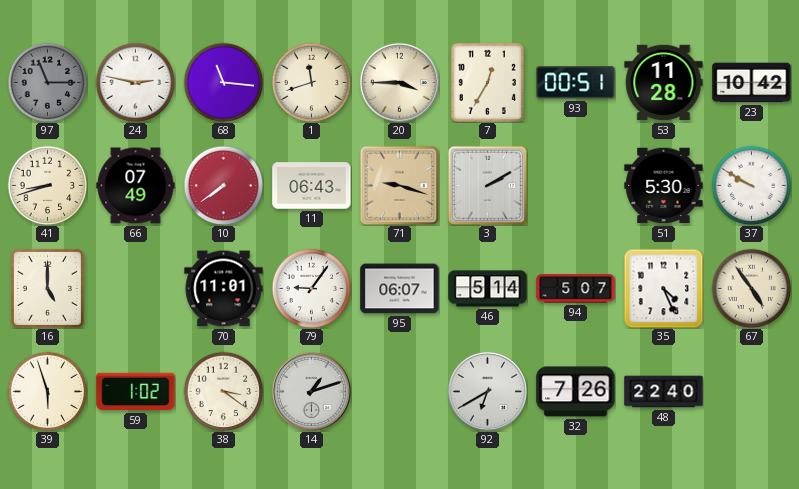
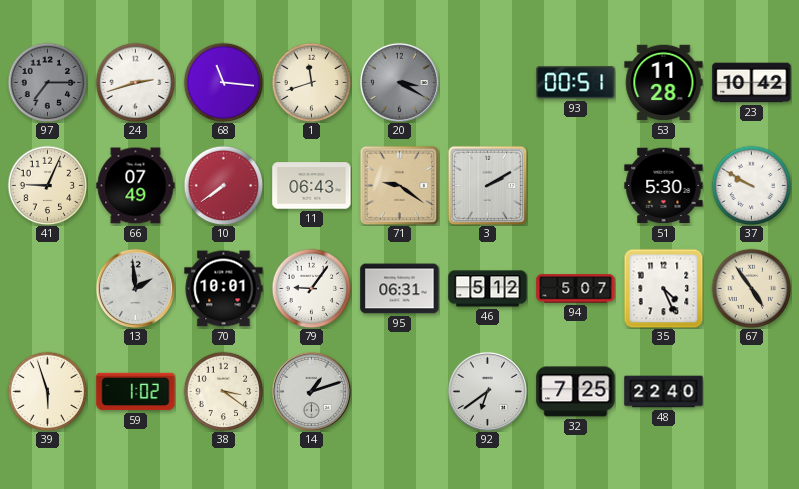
97: 11:15 -> 7:15
24: 2:47 -> 2:42
20: 3:45 -> 3:20
20 dial: cream -> grey
7: 12:35 -> none
41: 8:42 -> 9:04
71: 9:18 -> 9:21
16: 5:00 -> none
13: none -> 1:59
70: 11:01 -> 10:01
95: 06:07 -> 06:31
46: 5:14 -> 5:12
92: 6:40 -> 6:39
32: 7:26 -> 7:25
